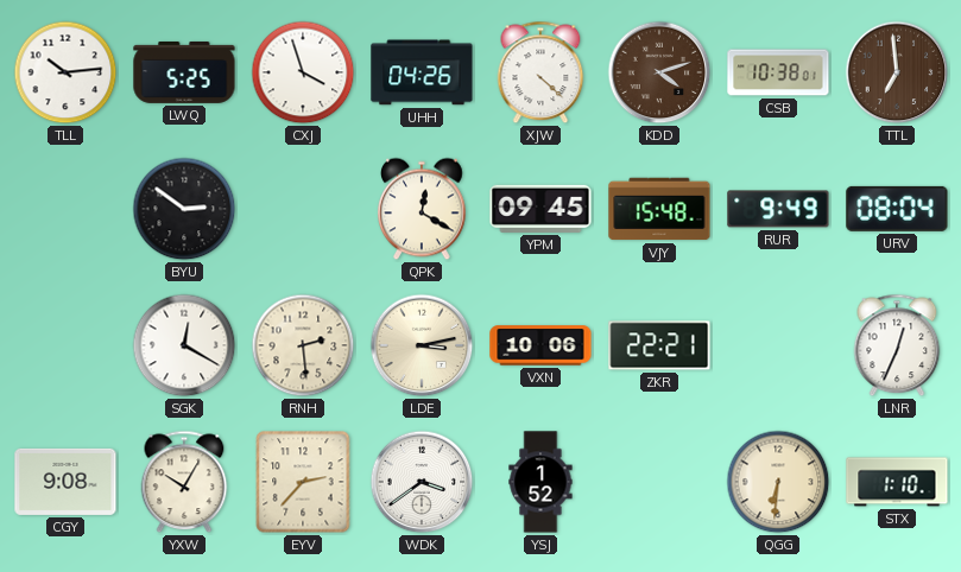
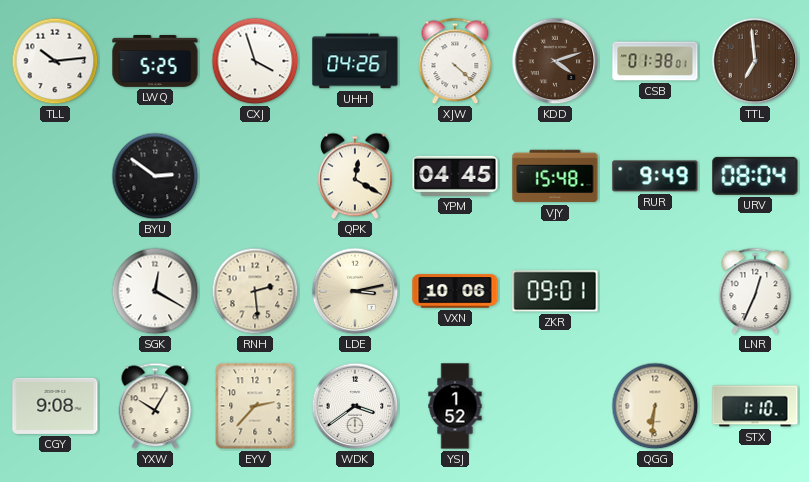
CSB: 10:38 -> 01:38
YPM: 09:45 -> 04:45
ZKR: 22:21 -> 09:01
